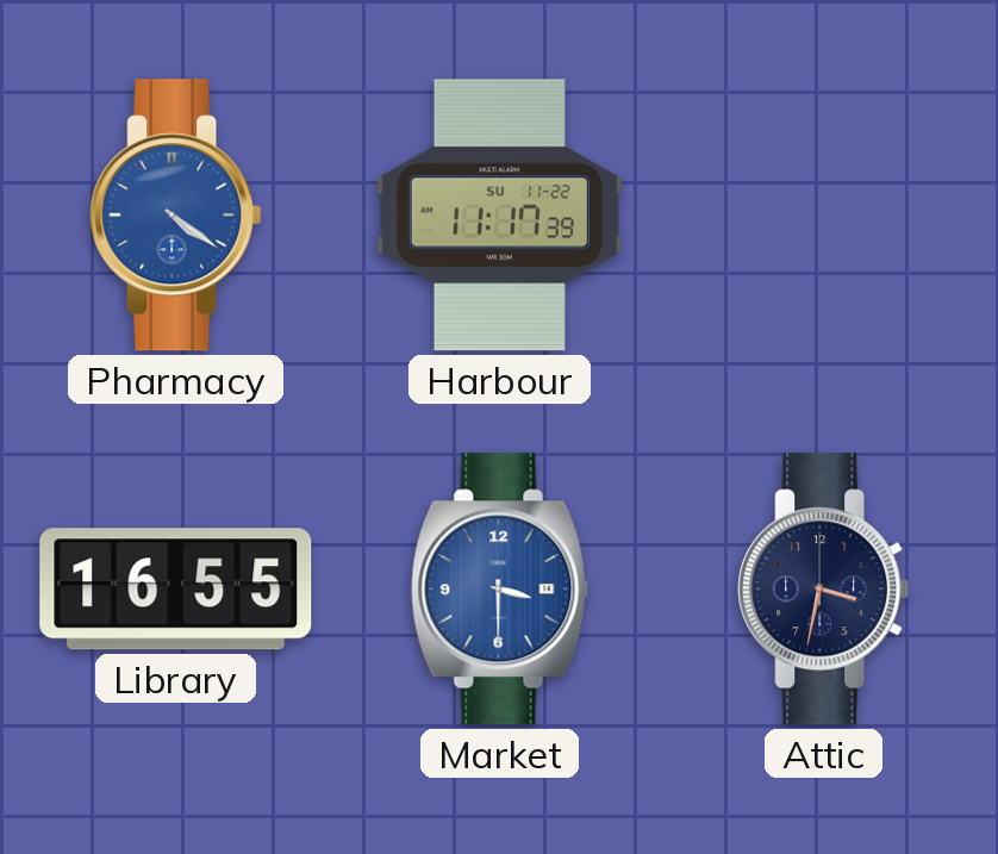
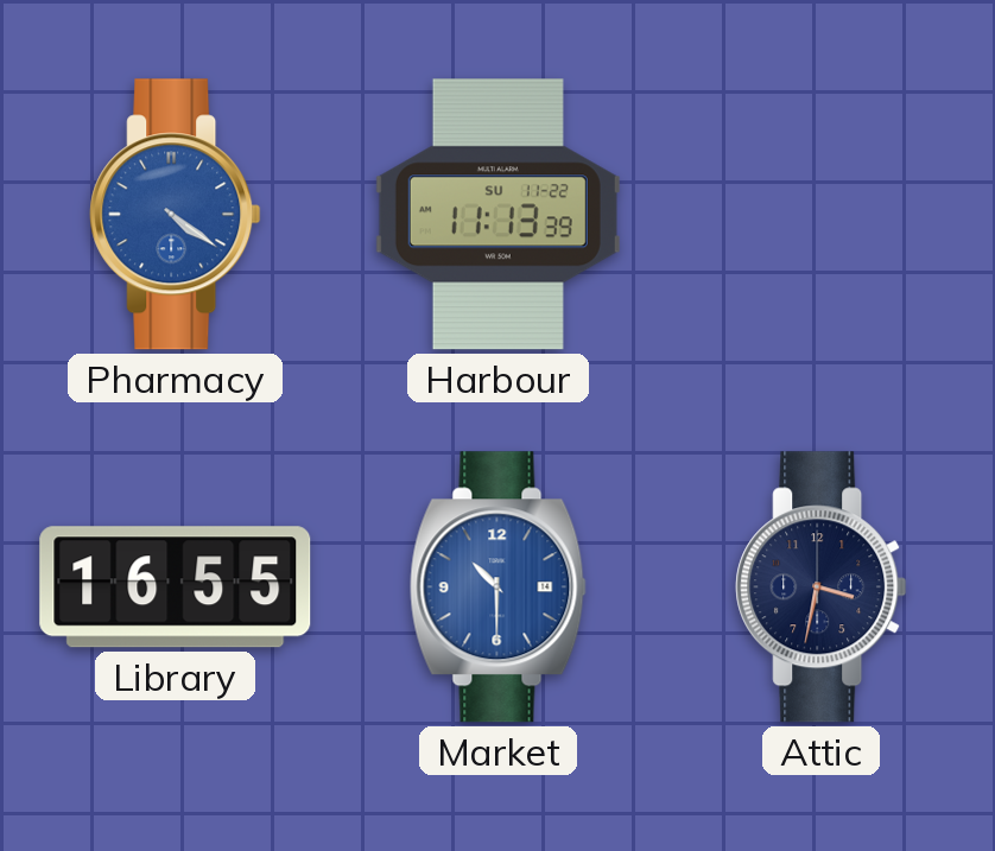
Harbour: 11:17 -> 11:13
Market: 3:30 -> 10:30
